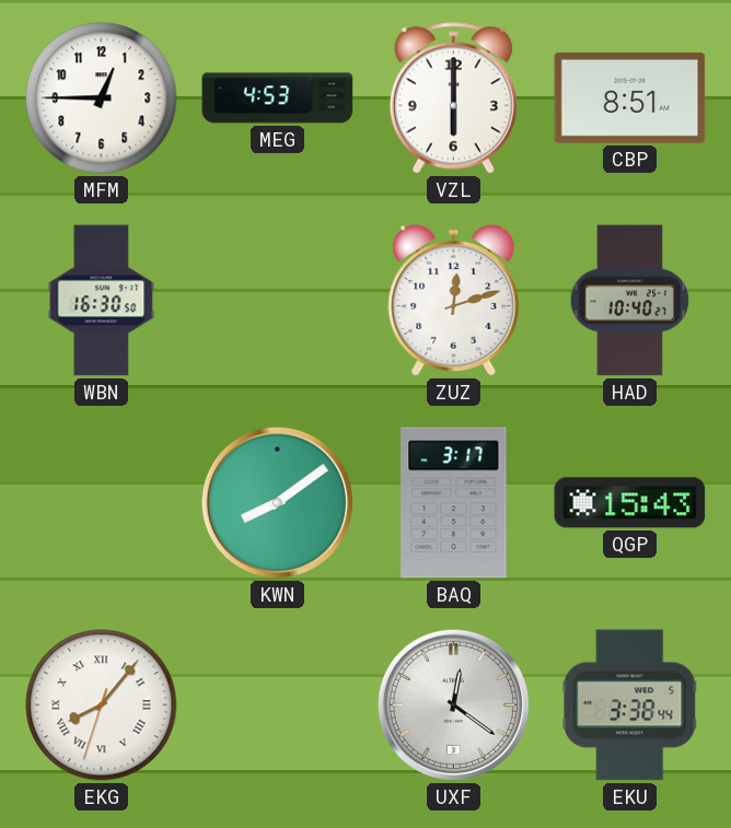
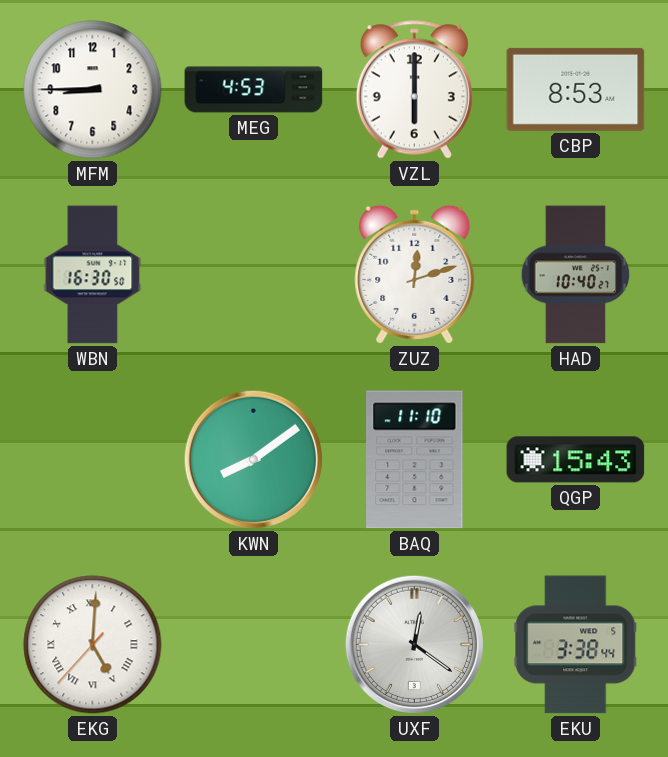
MFM: 12:45 -> 8:45
CBP: 8:51 -> 8:53
BAQ: 3:17 -> 11:10
EKG: 8:06 -> 5:00
